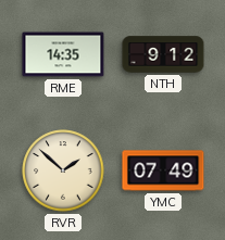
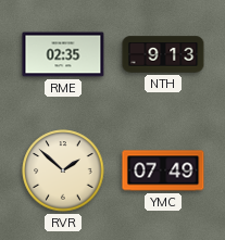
RME: 14:35 -> 02:35
NTH: 9:12 -> 9:13
